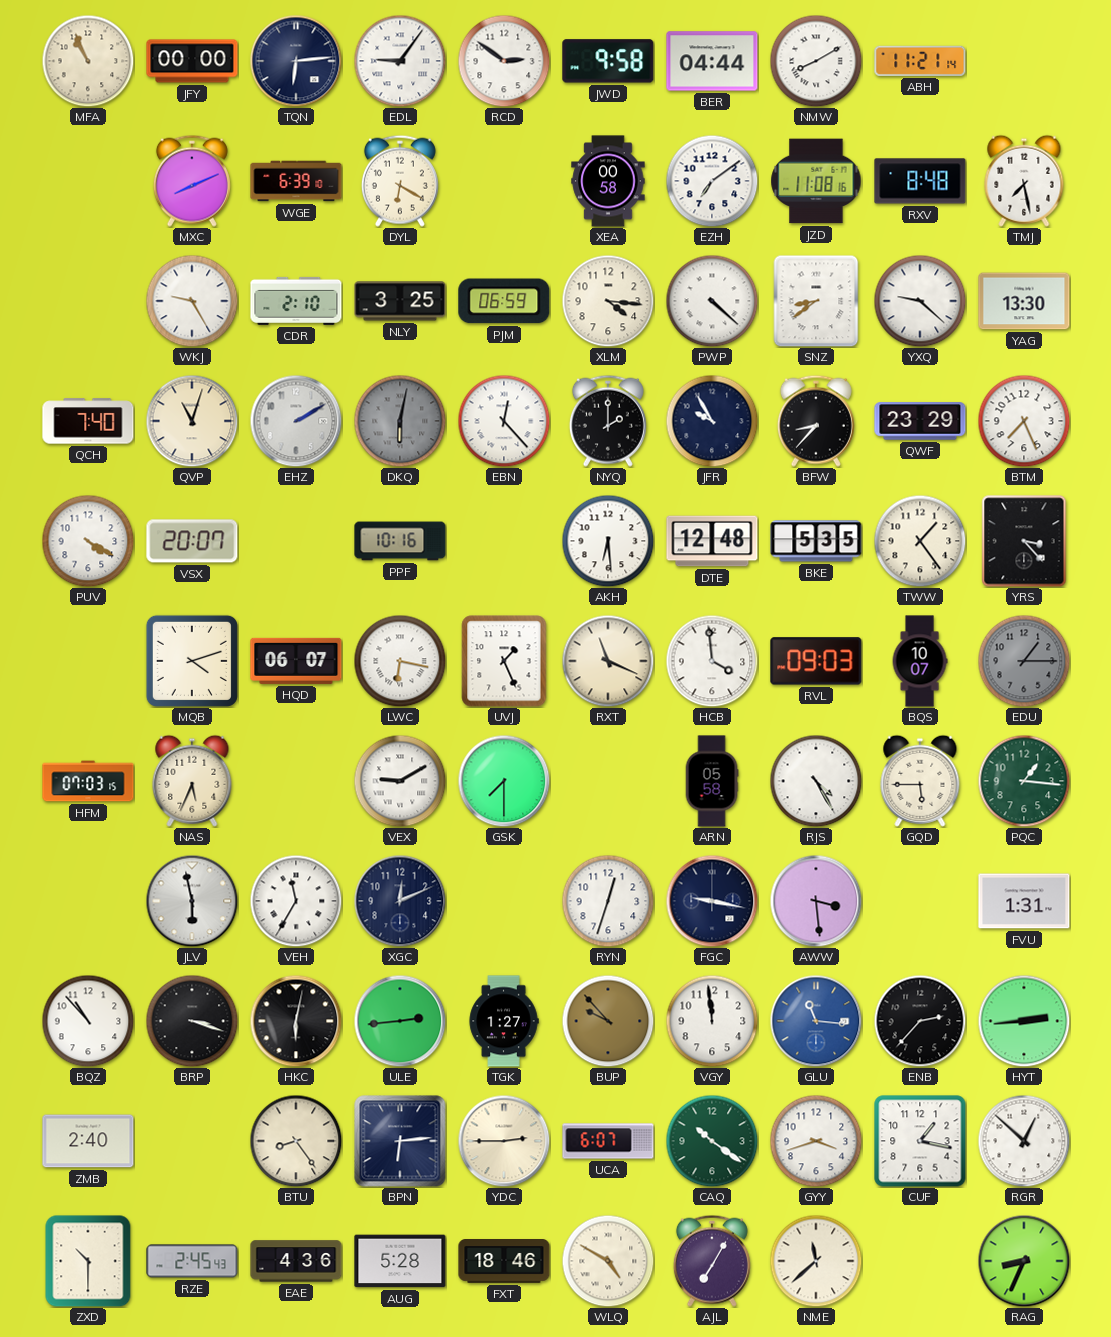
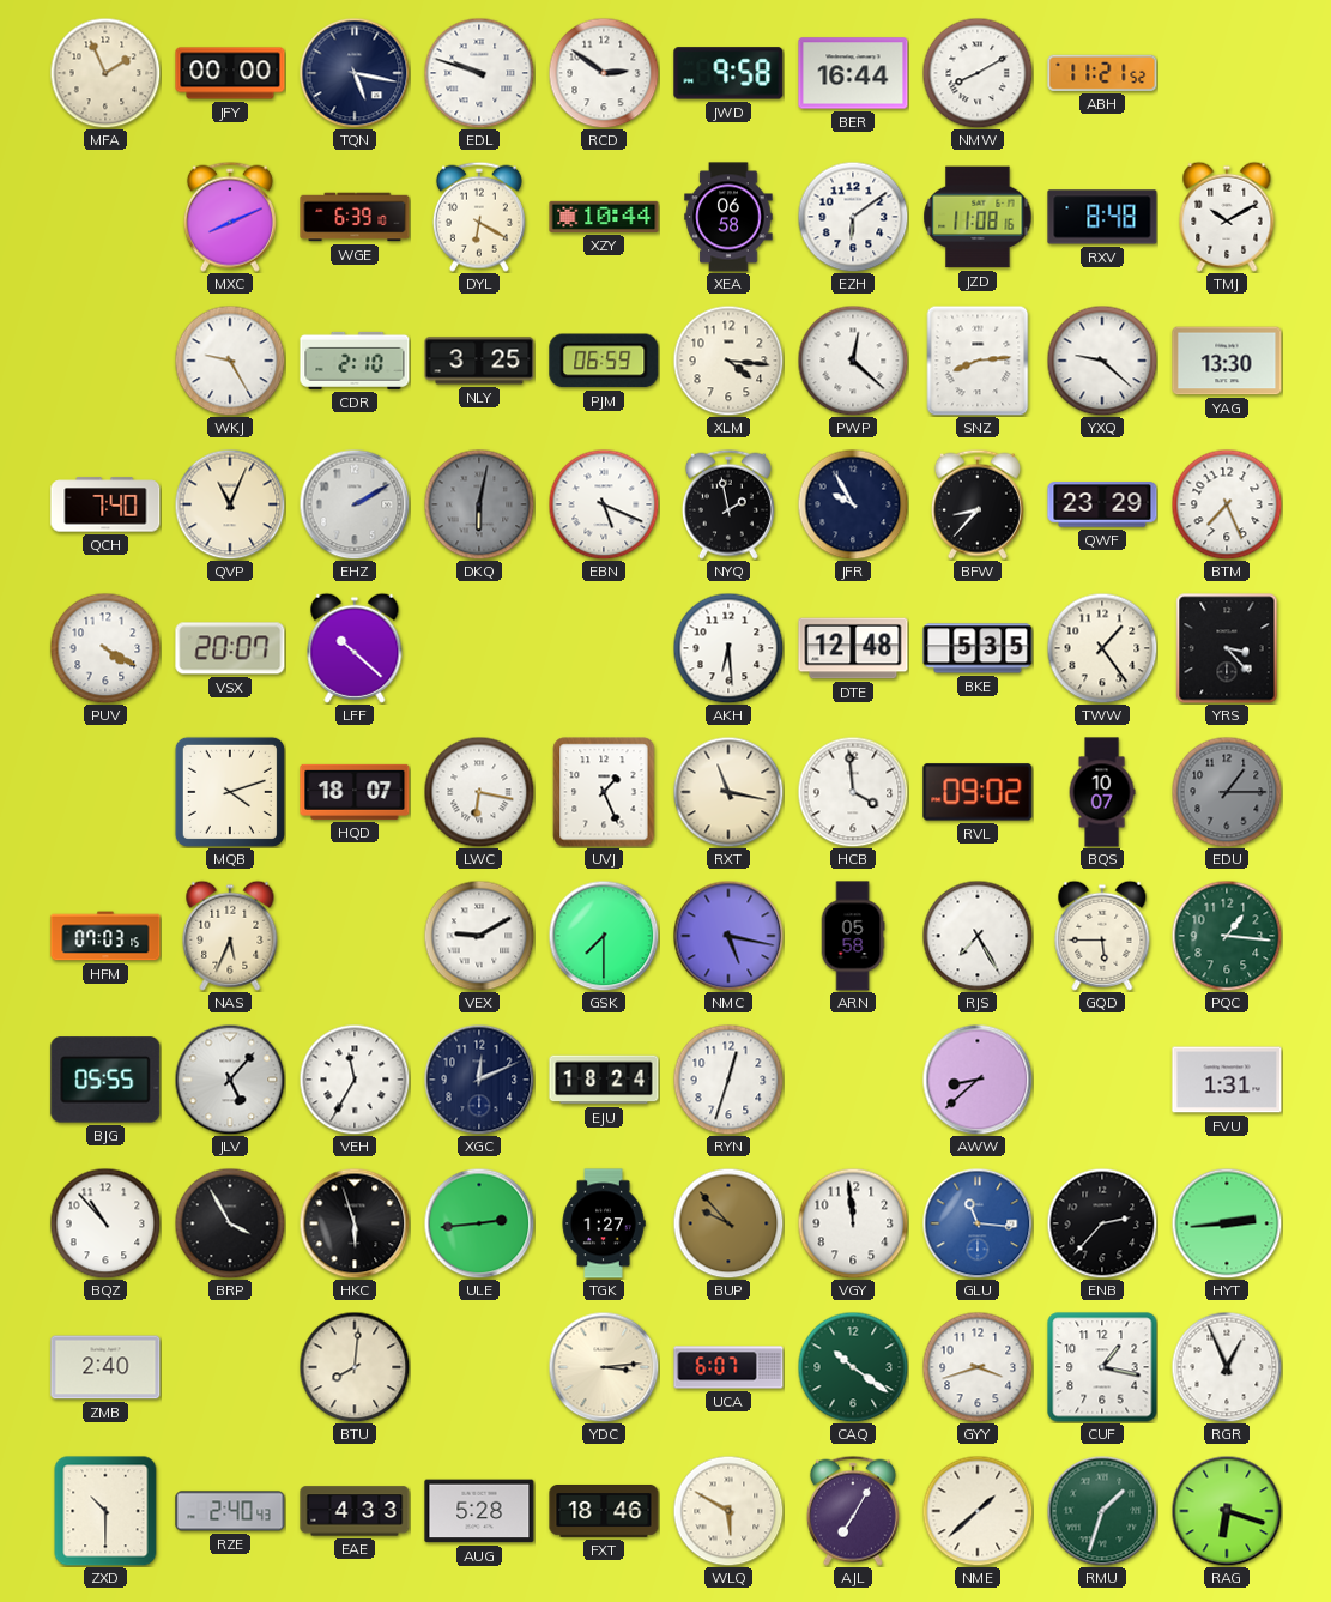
MFA: 10:56 -> 1:56
TQN: 6:14 -> 5:17
EDL: 9:06 -> 9:48
BER: 04:44 -> 16:44
ABH: 11:21:14 -> 11:21:52
XZY: none -> 10:44
XEA: 00:58 -> 06:58
EZH: 7:09 -> 6:09
TMJ: 7:28 -> 10:10
PWP: 4:22 -> 12:22
SNZ: 8:39 -> 8:14
QVP: 11:03 -> 11:04
EBN: 12:23 -> 5:19
NYQ: 2:00 -> 1:58
LFF: none -> 10:22
PPF: 10:16 -> none
HQD: 06:07 -> 18:07
RXT: 11:19 -> 11:17
RVL: 09:03 -> 09:02
NMC: none -> 5:17
RJS: 4:25 -> 7:25
BJG: none -> 05:55
JLV: 5:58 -> 5:07
EJU: none -> 18:24
FGC: 9:17 -> none
AWW: 3:29 -> 8:38
BRP: 3:18 -> 3:55
HKC: 6:02 -> 5:57
BTU: 8:24 -> 8:01
BPN: 6:14 -> none
YDC: 2:45 -> 3:14
RGR: 12:52 -> 12:56
RZE: 2:45 -> 2:40
EAE: 4:36 -> 4:33
WLQ: 4:50 -> 5:50
NME: 11:38 -> 1:38
RMU: none -> 1:33
RAG: 8:34 -> 6:18
